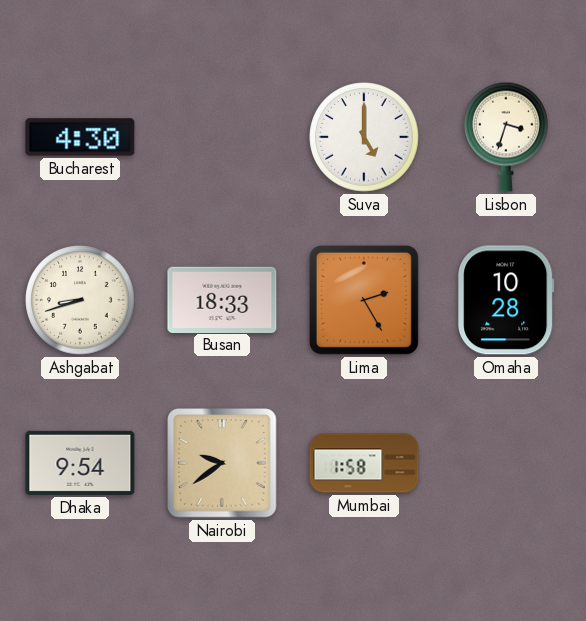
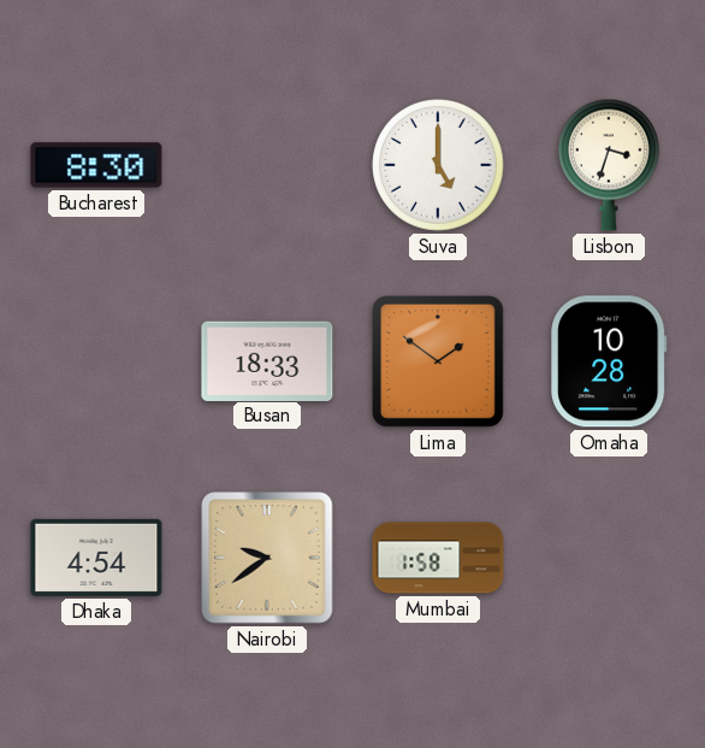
Bucharest: 4:30 -> 8:30
Ashgabat: 8:42 -> none
Lima: 2:25 -> 1:51
Dhaka: 9:54 -> 4:54
